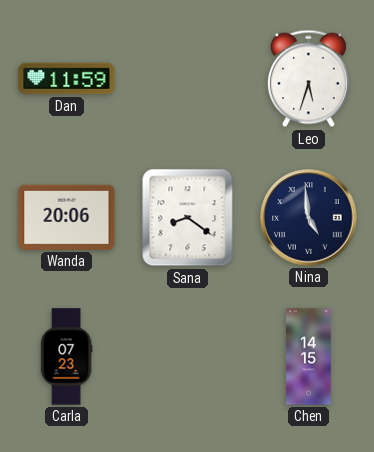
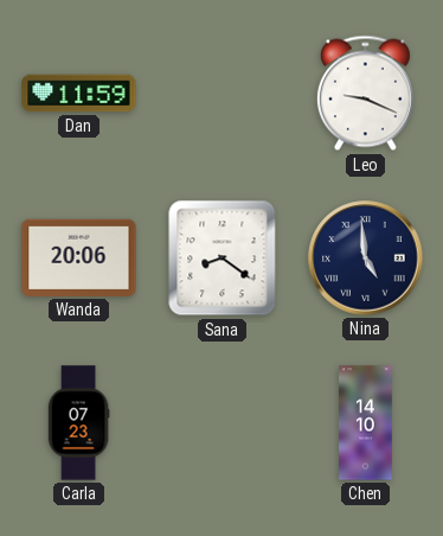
Leo: 5:33 -> 9:19
Chen: 14:15 -> 14:10
